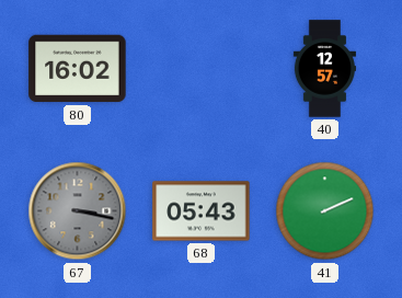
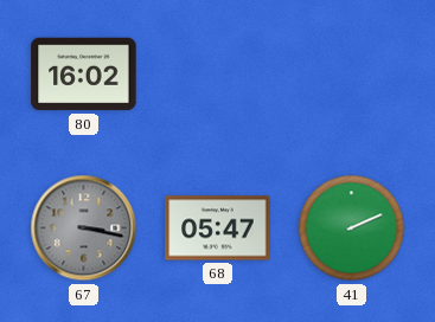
40: 12:57 -> none
68: 05:43 -> 05:47
